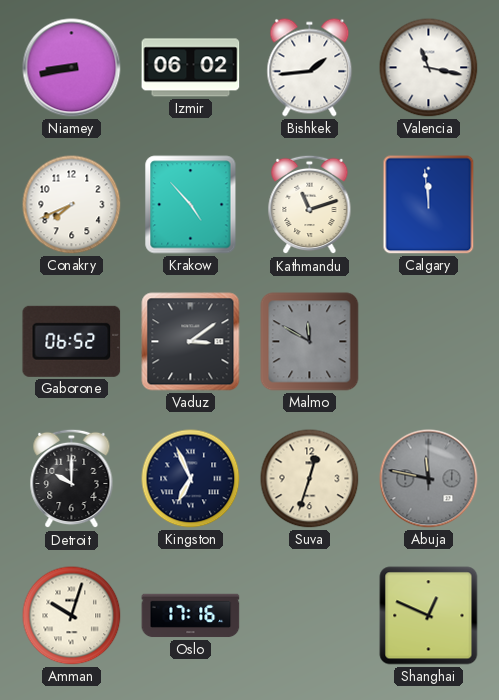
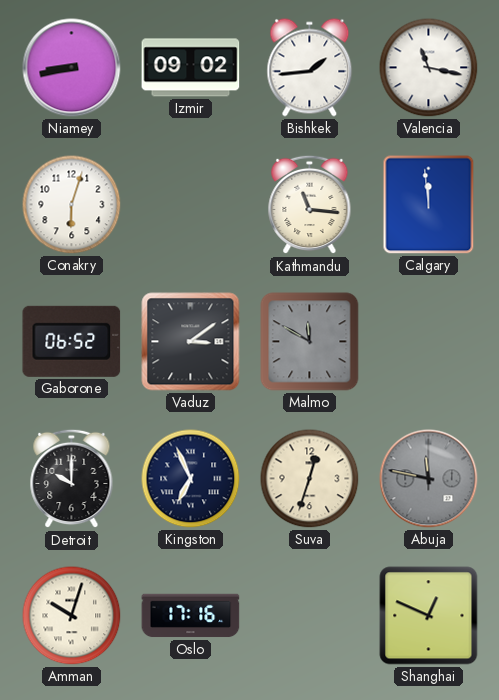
Izmir: 06:02 -> 09:02
Conakry: 7:41 -> 6:03
Krakow: 4:53 -> none
Kathmandu: 11:12 -> 11:16
